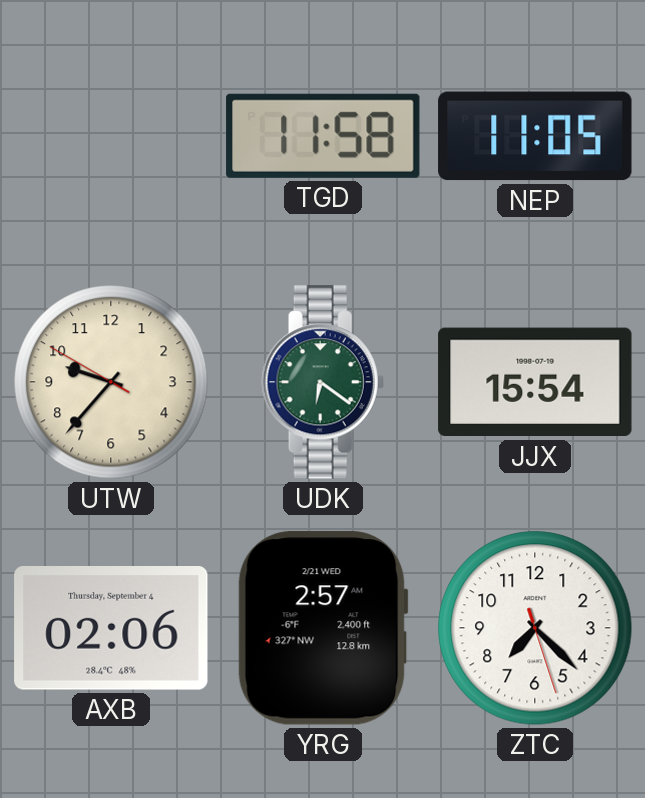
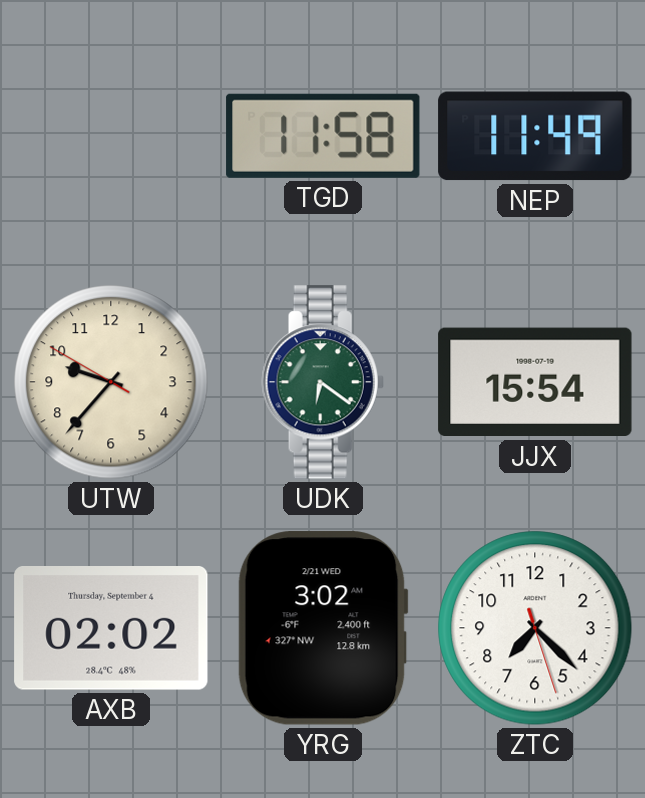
NEP: 11:05 -> 11:49
AXB: 02:06 -> 02:02
YRG: 2:57 -> 3:02
